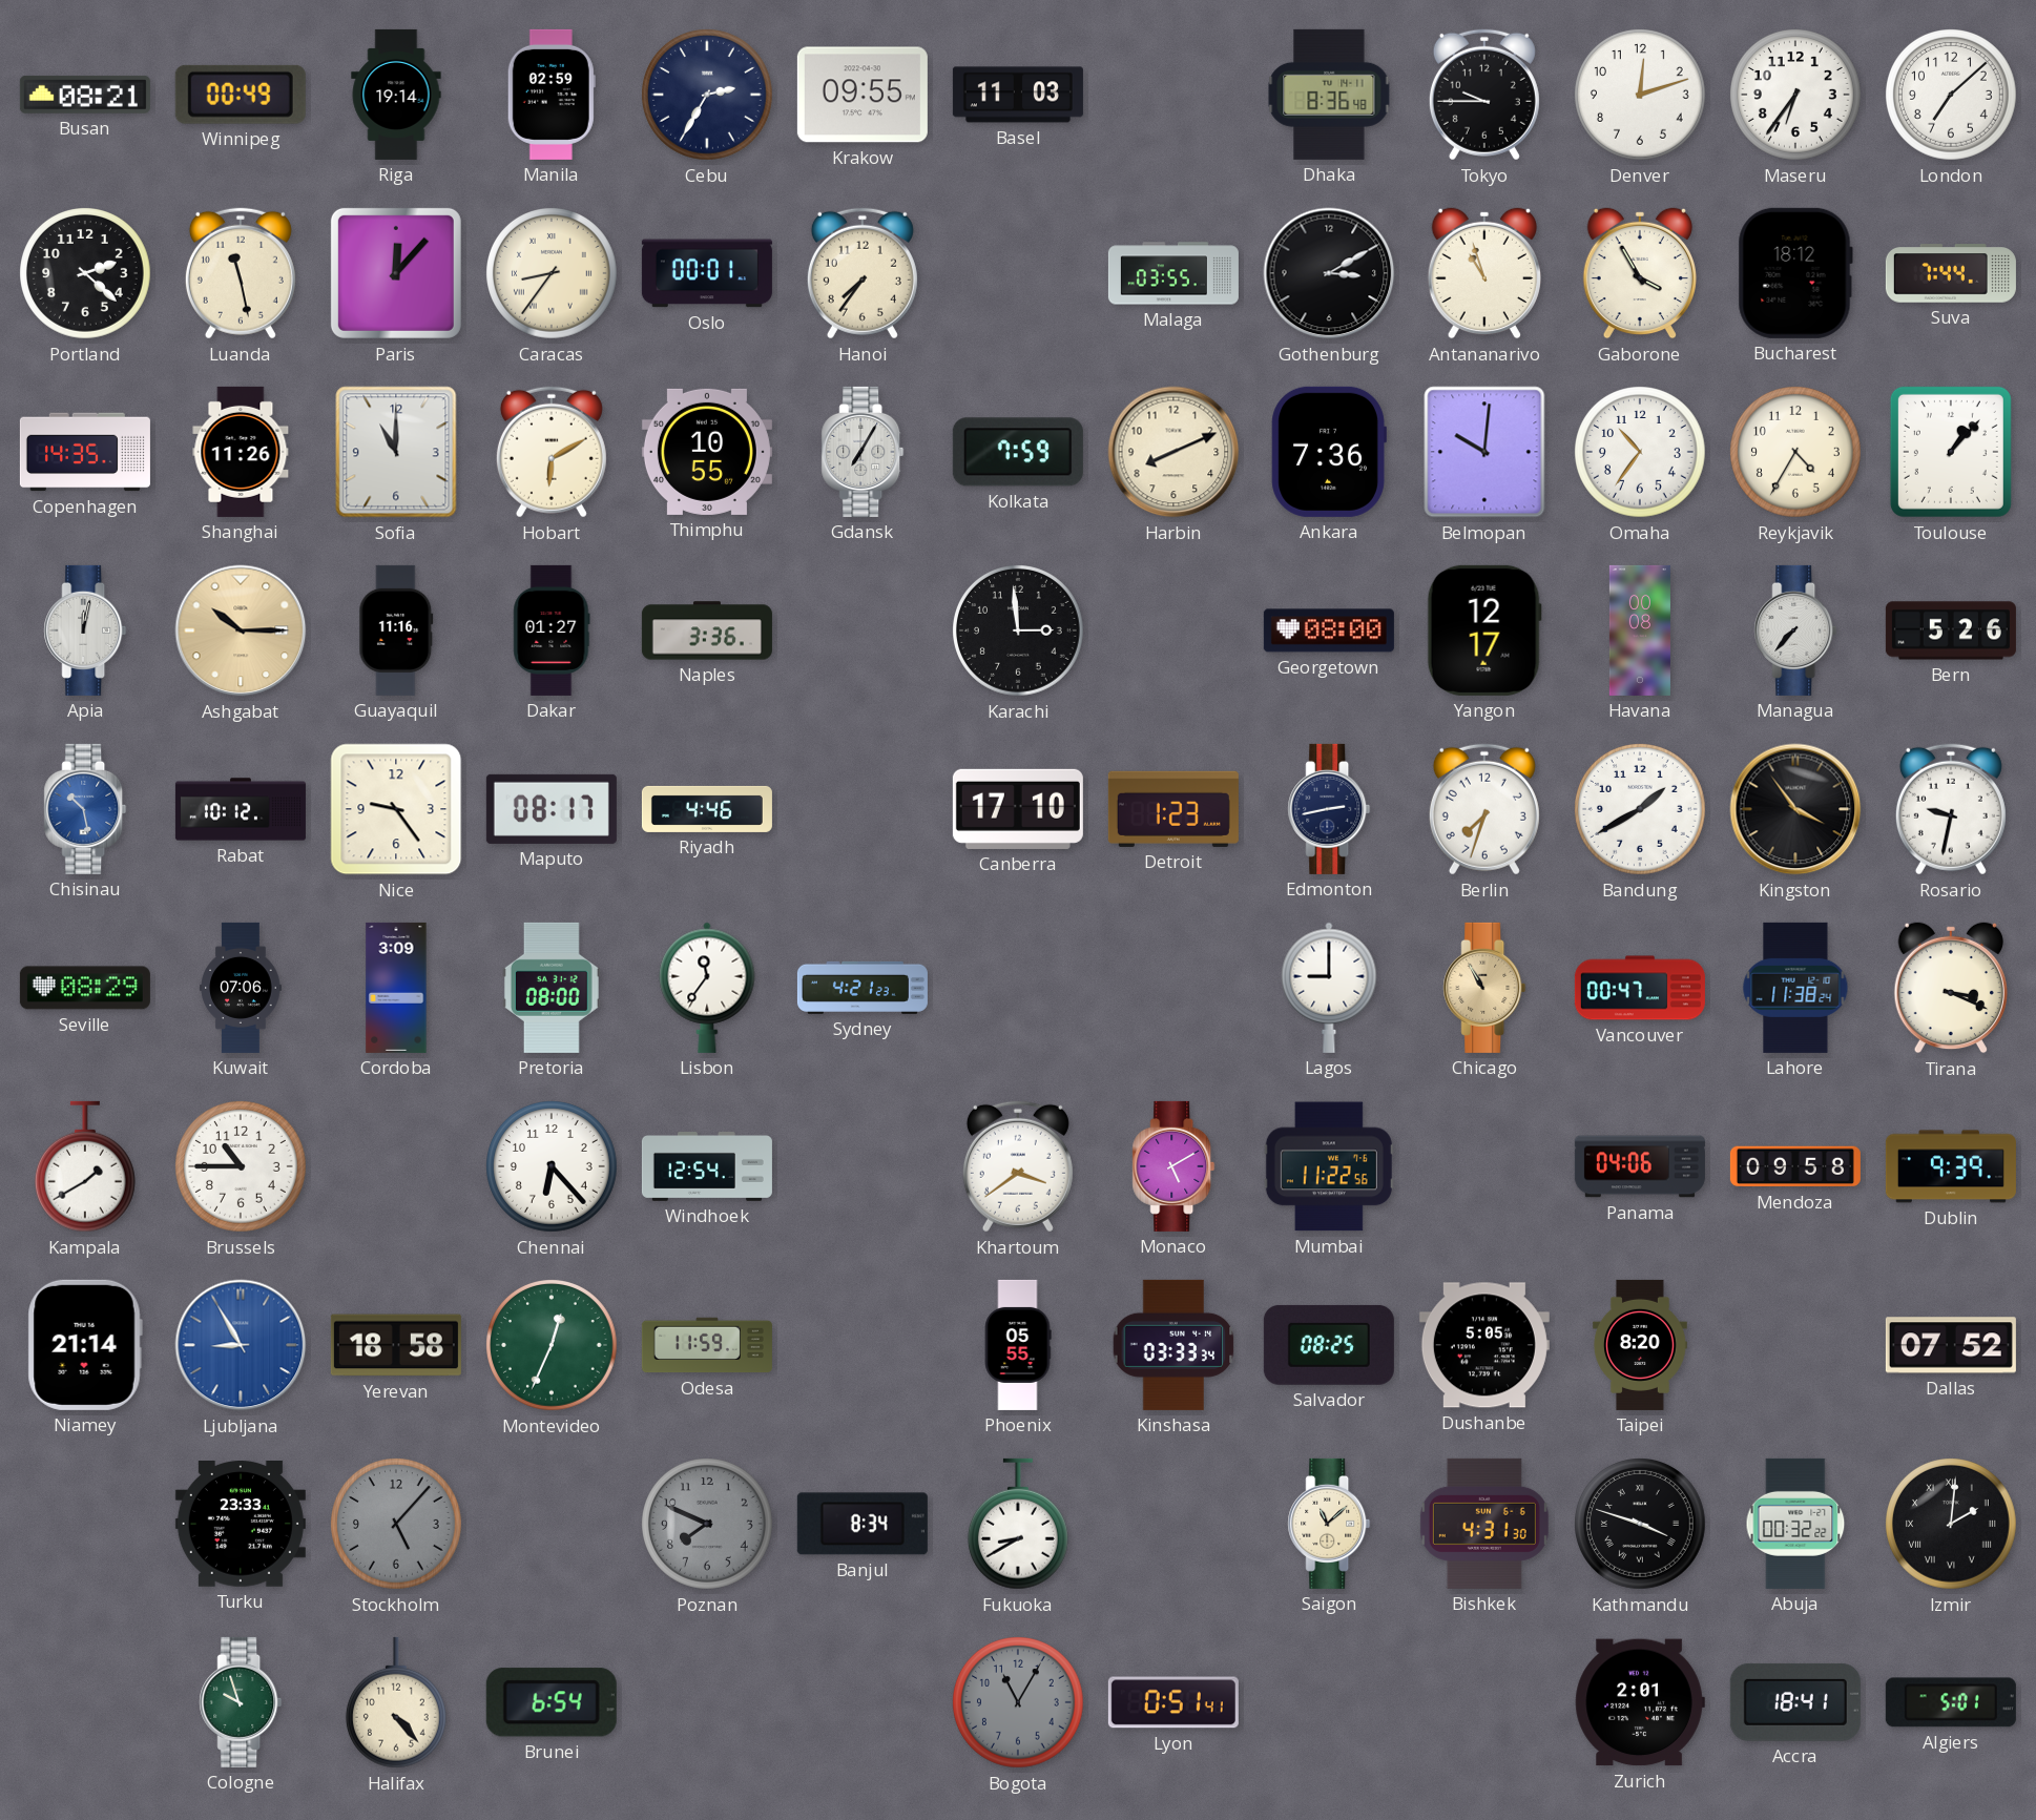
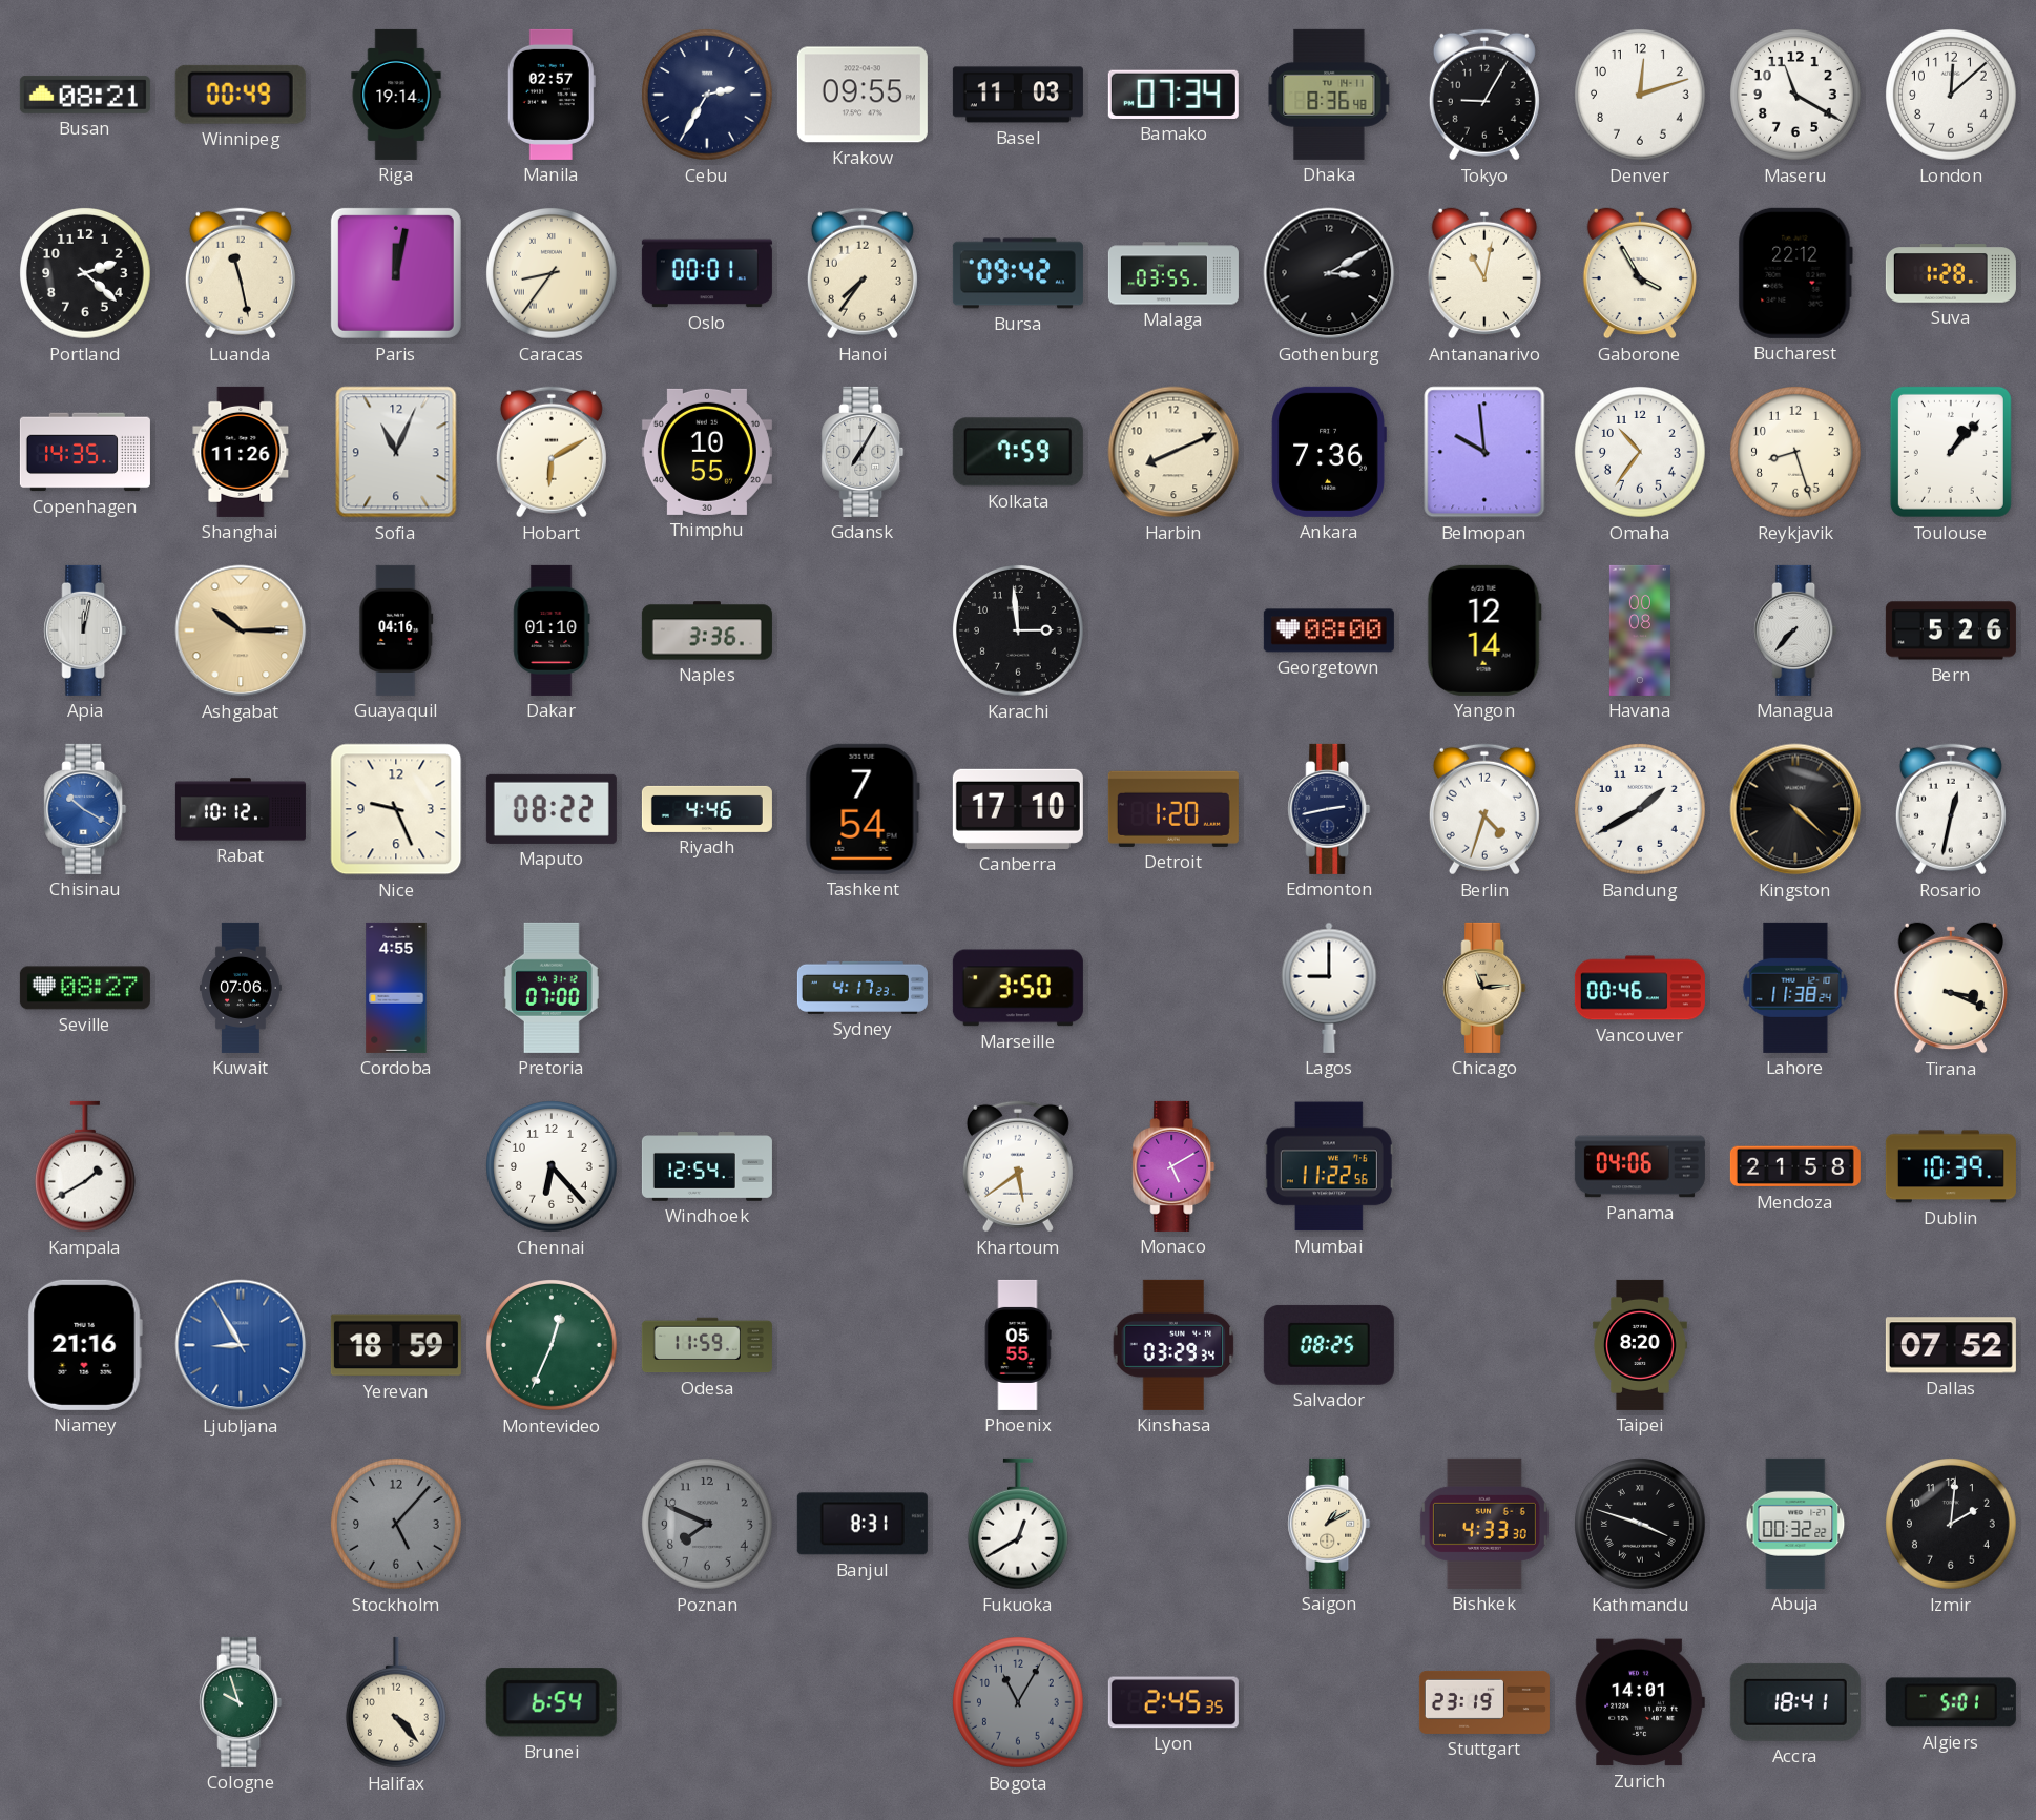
Manila: 02:59 -> 02:57
Bamako: none -> 07:34
Tokyo: 9:45 -> 9:05
Maseru: 6:36 -> 11:20
London: 7:08 -> 12:08
Paris: 12:07 -> 12:02
Bursa: none -> 09:42
Antananarivo: 10:57 -> 11:02
Bucharest: 18:12 -> 22:12
Suva: 7:44 -> 1:28
Sofia: 11:00 -> 11:04
Belmopan: 10:01 -> 9:59
Reykjavik: 4:35 -> 8:27
Guayaquil: 11:16 -> 04:16
Dakar: 01:27 -> 01:10
Yangon: 12:17 -> 12:14
Chisinau: 10:28 -> 10:20
Nice: 9:24 -> 9:26
Maputo: 08:17 -> 08:22
Tashkent: none -> 7:54
Detroit: 1:23 -> 1:20
Berlin: 7:33 -> 4:33
Kingston: 3:54 -> 4:22
Rosario: 9:32 -> 12:32
Seville: 08:29 -> 08:27
Cordoba: 3:09 -> 4:55
Pretoria: 08:00 -> 07:00
Lisbon: 11:36 -> none
Sydney: 4:21 -> 4:17
Marseille: none -> 3:50
Chicago: 10:55 -> 11:14
Vancouver: 00:47 -> 00:46
Brussels: 10:45 -> none
Khartoum: 3:39 -> 5:39
Mendoza: 09:58 -> 21:58
Dublin: 9:39 -> 10:39
Niamey: 21:14 -> 21:16
Yerevan: 18:58 -> 18:59
Kinshasa: 03:33 -> 03:29
Dushanbe: 5:05 -> none
Turku: 23:33 -> none
Banjul: 8:34 -> 8:31
Fukuoka: 8:40 -> 12:40
Saigon: 11:08 -> 1:10
Bishkek: 4:31 -> 4:33
Izmir numerals: Roman -> Arabic
Lyon: 0:51 -> 2:45
Stuttgart: none -> 23:19
Zurich: 2:01 -> 14:01
